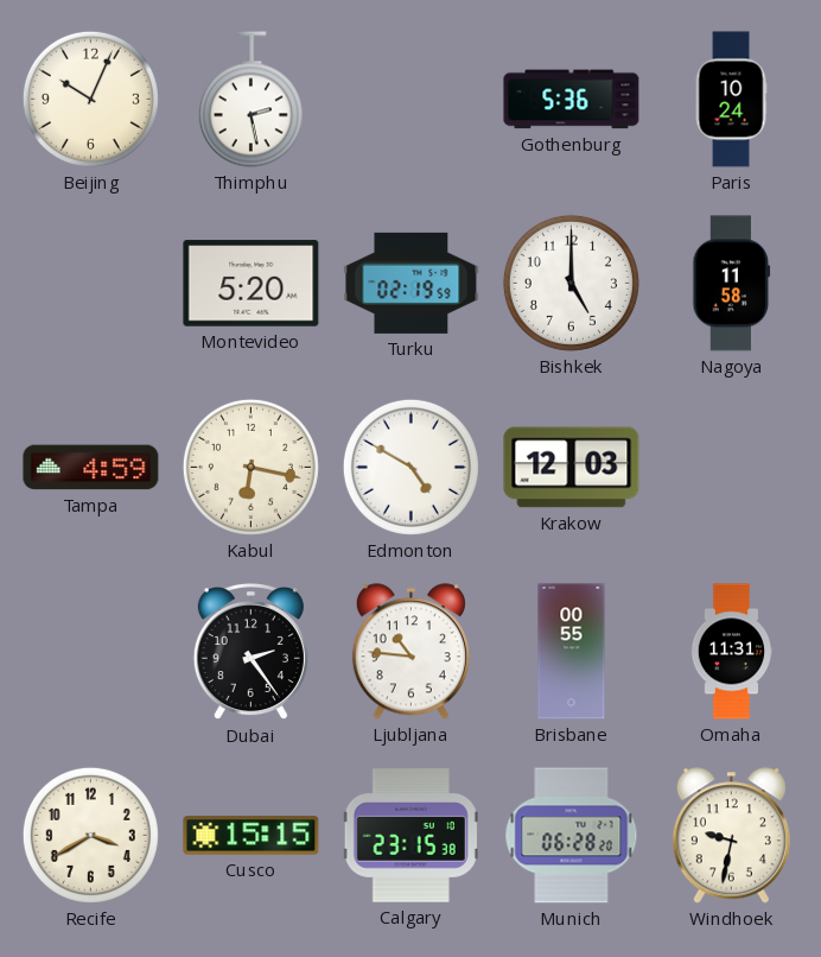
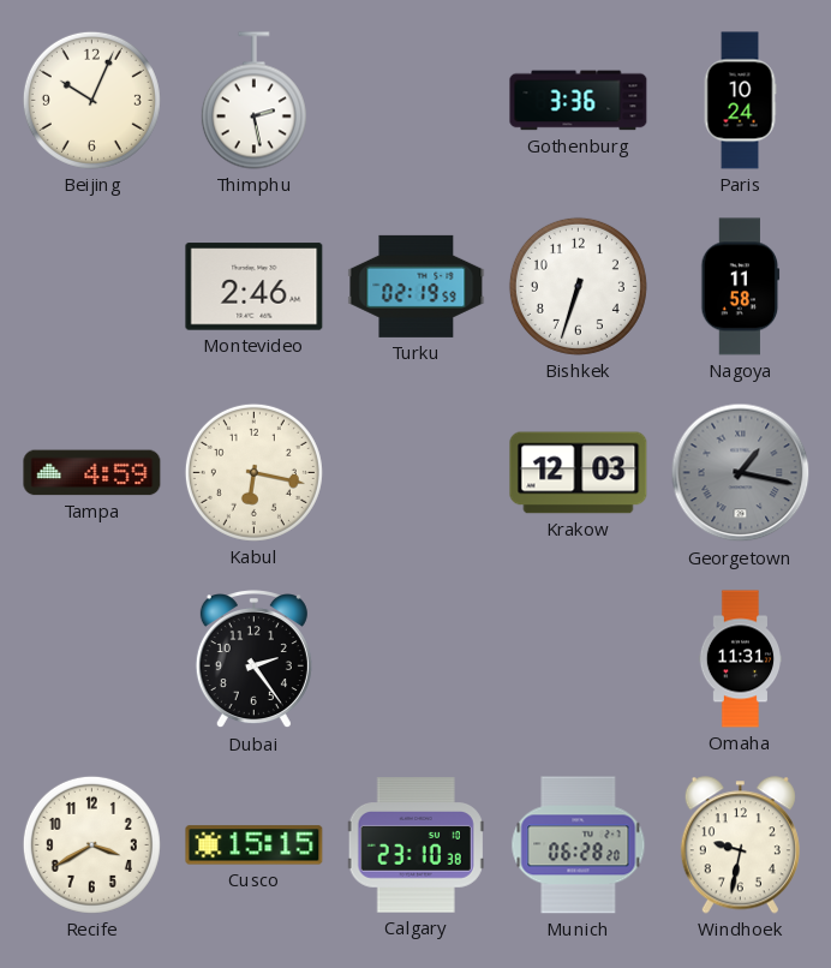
Gothenburg: 5:36 -> 3:36
Montevideo: 5:20 -> 2:46
Bishkek: 5:00 -> 6:33
Edmonton: 4:50 -> none
Georgetown: none -> 1:17
Ljubljana: 10:46 -> none
Brisbane: 00:55 -> none
Calgary: 23:15 -> 23:10
